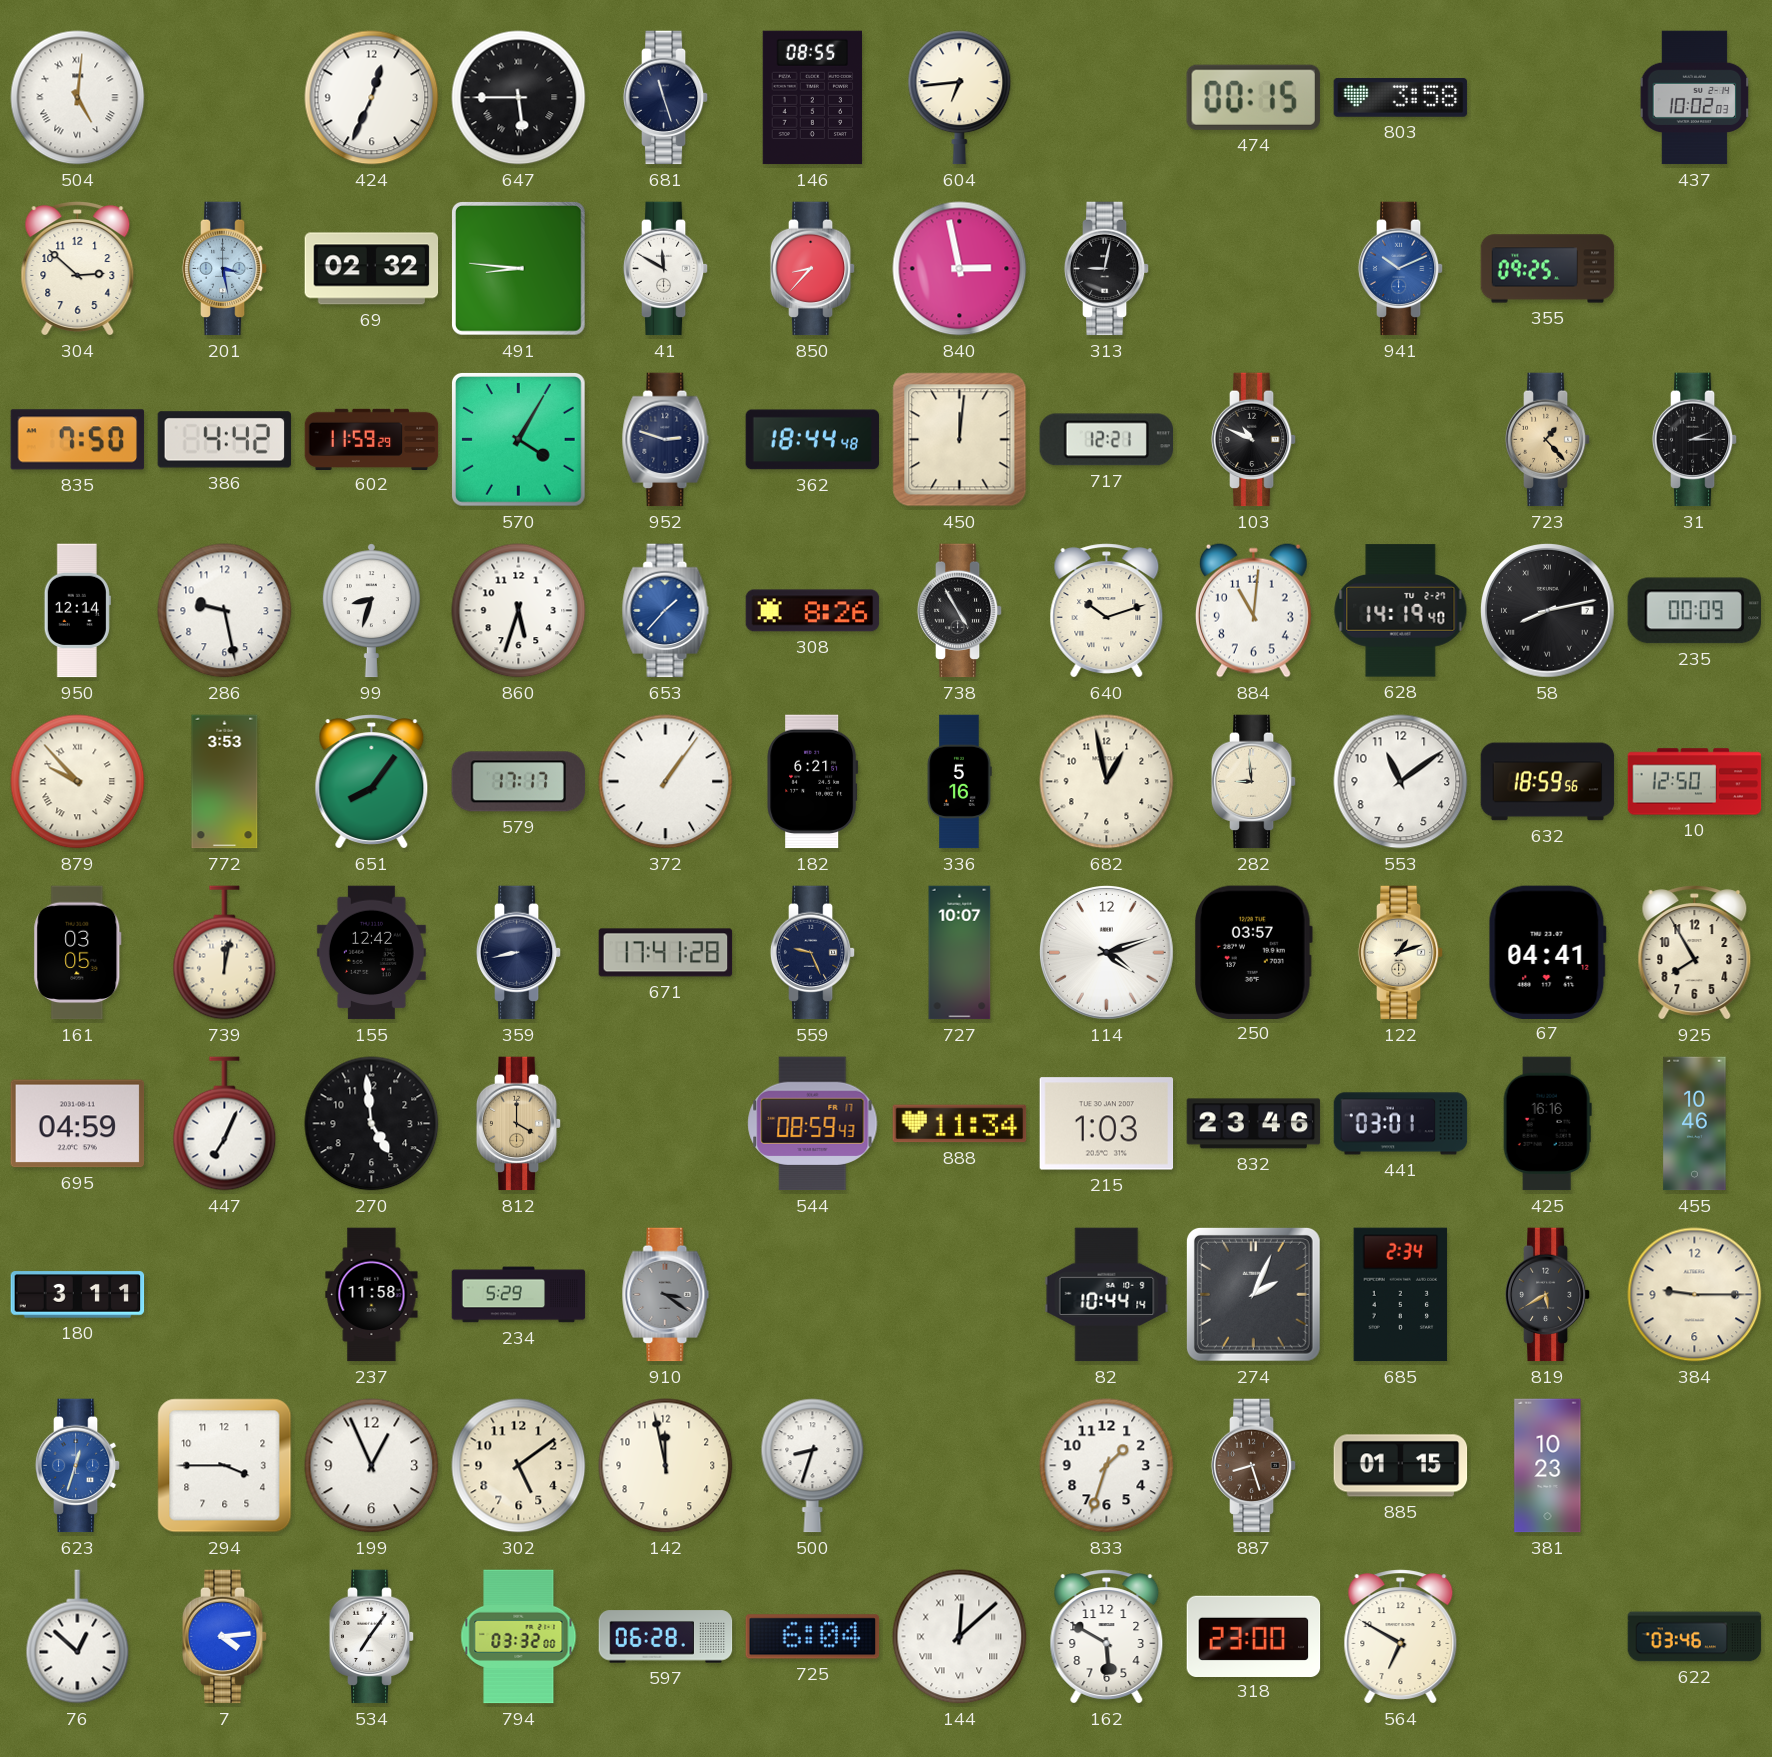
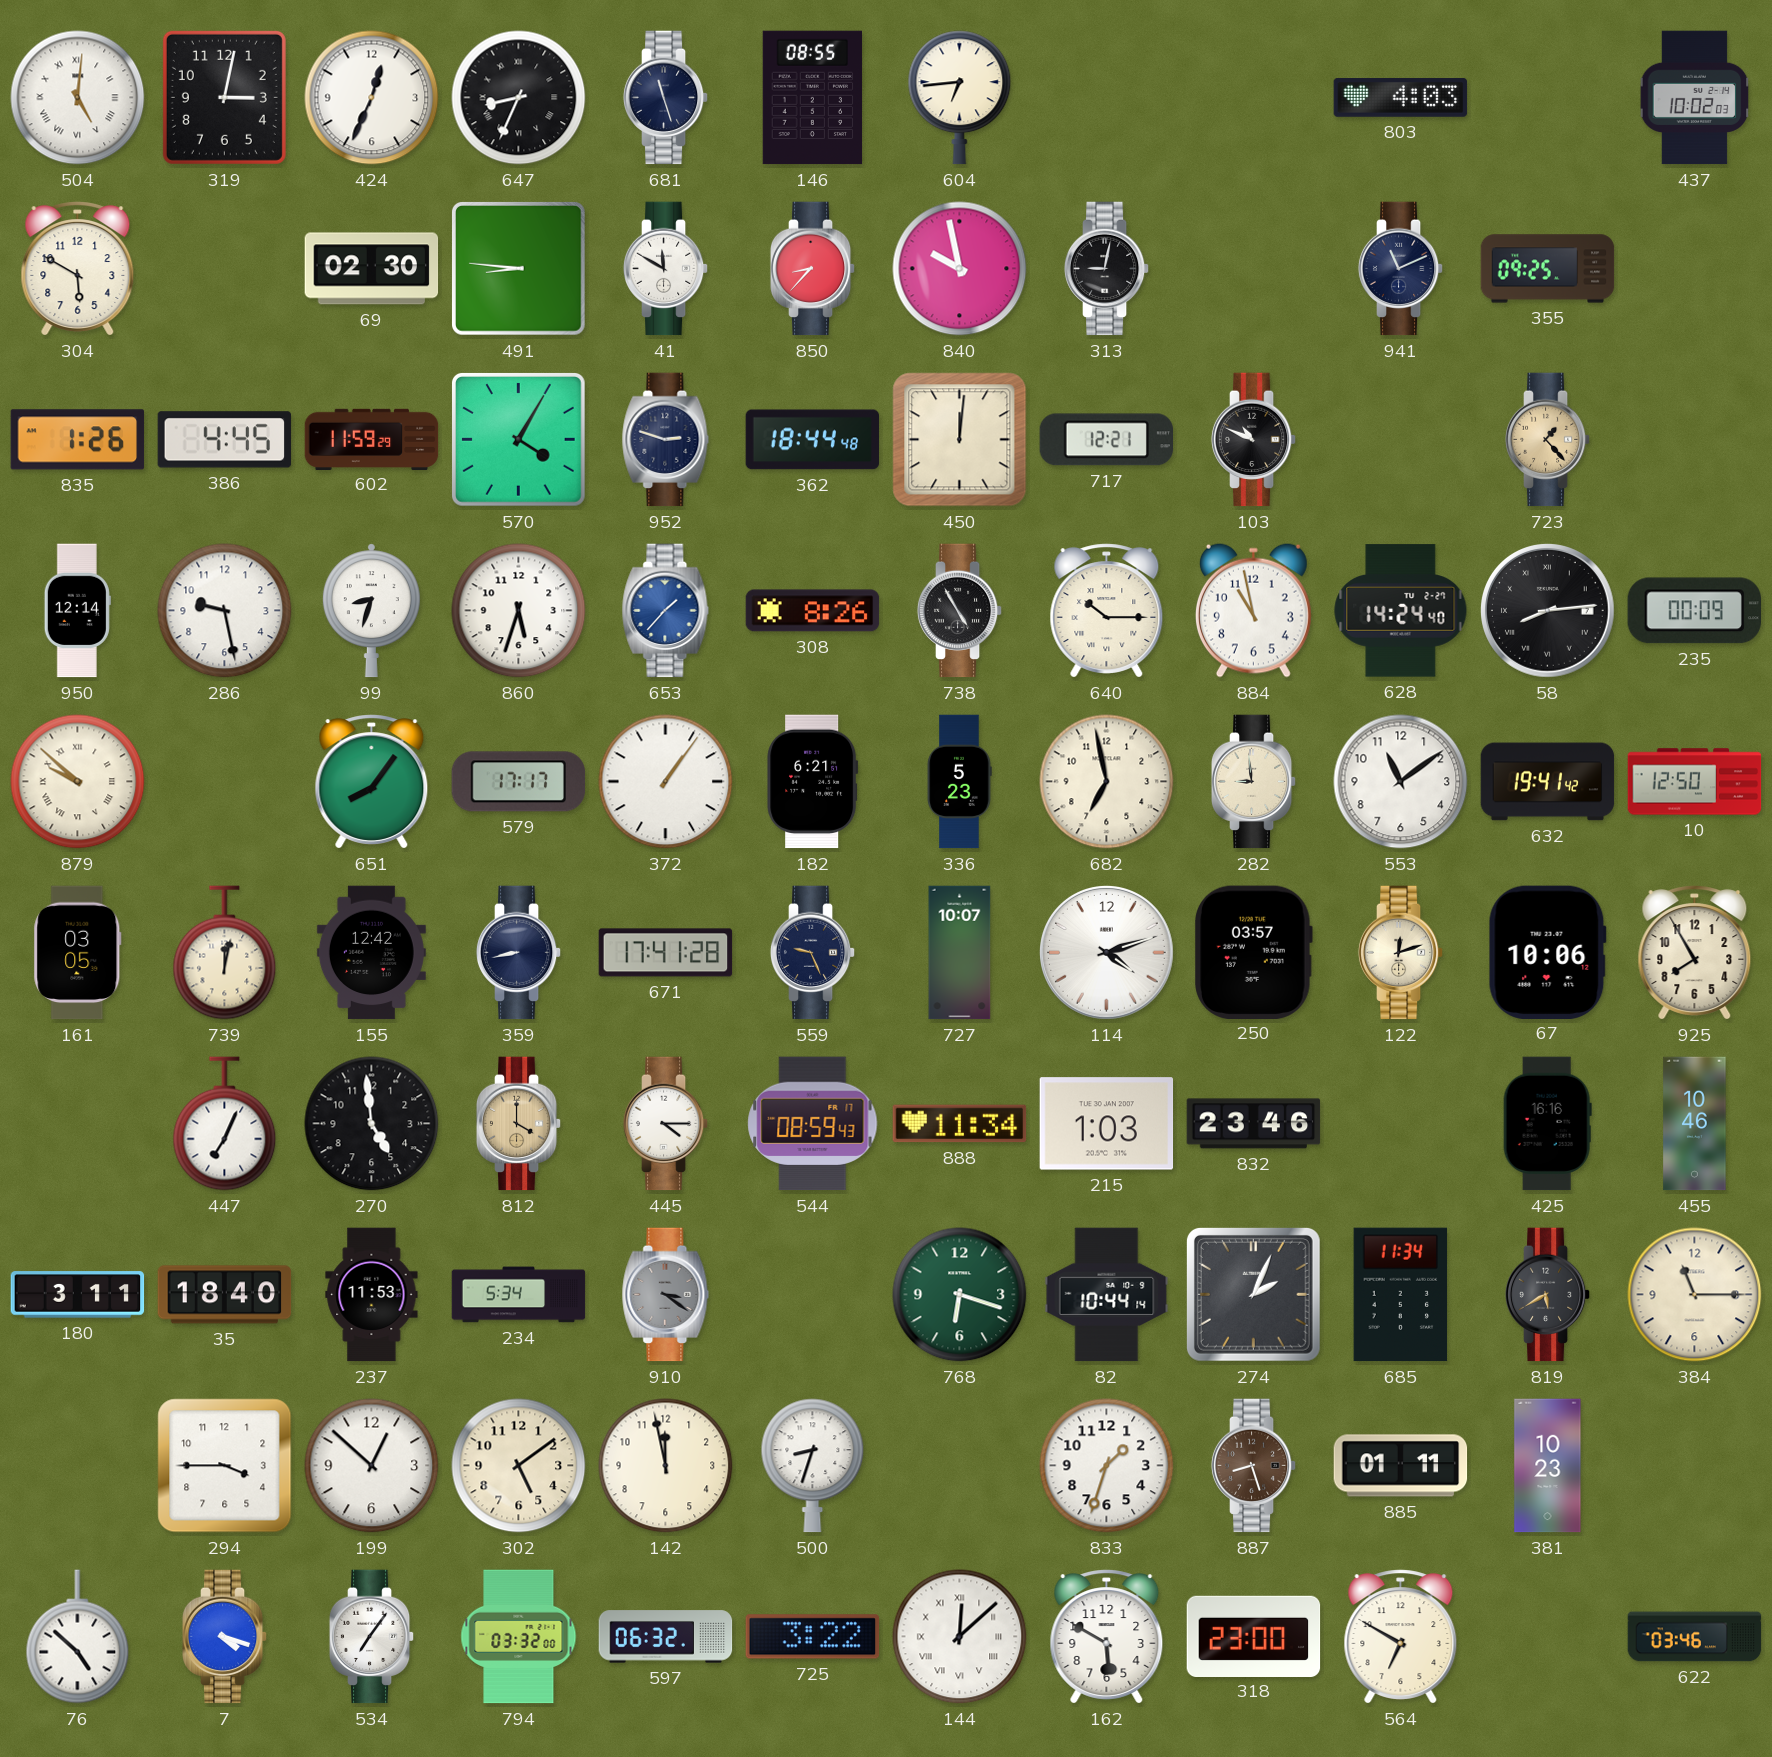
319: none -> 3:02
647: 5:45 -> 8:34
474: 00:15 -> none
803: 3:58 -> 4:03
304: 2:52 -> 5:50
201: 3:28 -> none
69: 02:32 -> 02:30
840: 2:58 -> 9:58
941: 10:11 -> 11:11
941 dial: blue -> navy
835: 7:50 -> 1:26
386: 4:42 -> 4:45
31: 2:15 -> none
640: 10:12 -> 10:15
884: 11:01 -> 10:58
628: 14:19 -> 14:24
58: 8:13 -> 8:14
879: 9:53 -> 9:52
772: 3:53 -> none
336: 5:16 -> 5:23
682: 12:58 -> 6:58
632: 18:59 -> 19:41
122: 1:12 -> 12:12
67: 04:41 -> 10:06
695: 04:59 -> none
445: none -> 4:15
441: 03:01 -> none
35: none -> 18:40
237: 11:58 -> 11:53
234: 5:29 -> 5:34
768: none -> 6:18
685: 2:34 -> 11:34
384: 9:15 -> 11:15
623: 12:33 -> none
199: 12:56 -> 12:52
885: 01:15 -> 01:11
76: 12:52 -> 4:52
7: 4:14 -> 4:18
597: 06:28 -> 06:32
725: 6:04 -> 3:22
